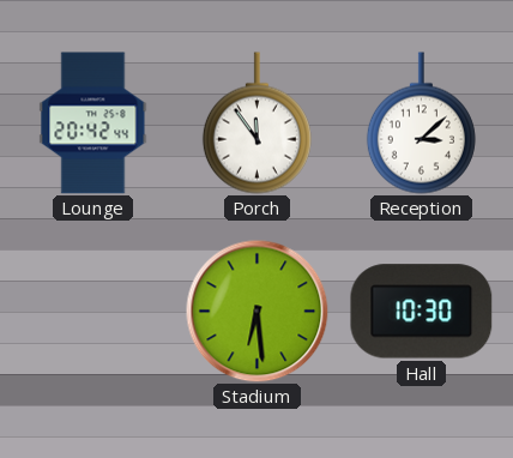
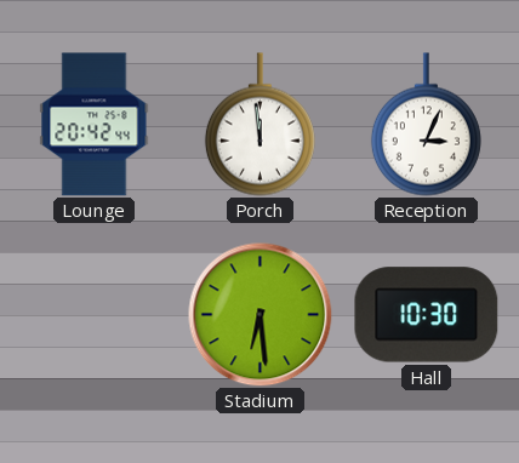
Porch: 11:54 -> 11:59
Reception: 3:08 -> 3:04
